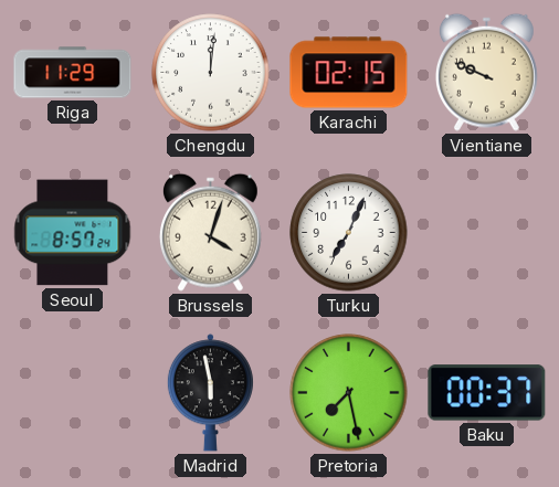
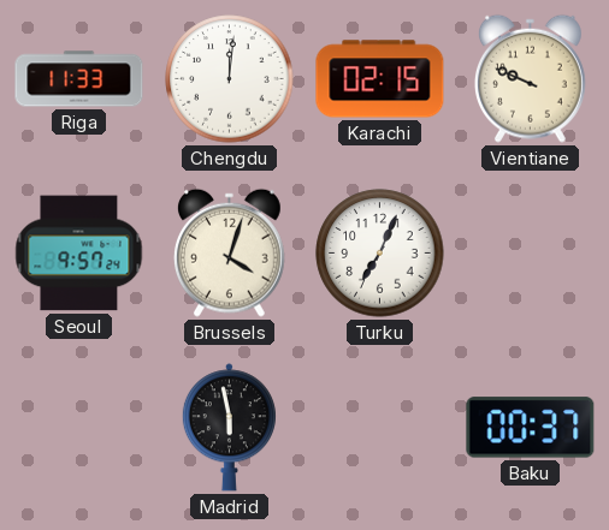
Riga: 11:29 -> 11:33
Seoul: 8:57 -> 9:57
Pretoria: 7:28 -> none
